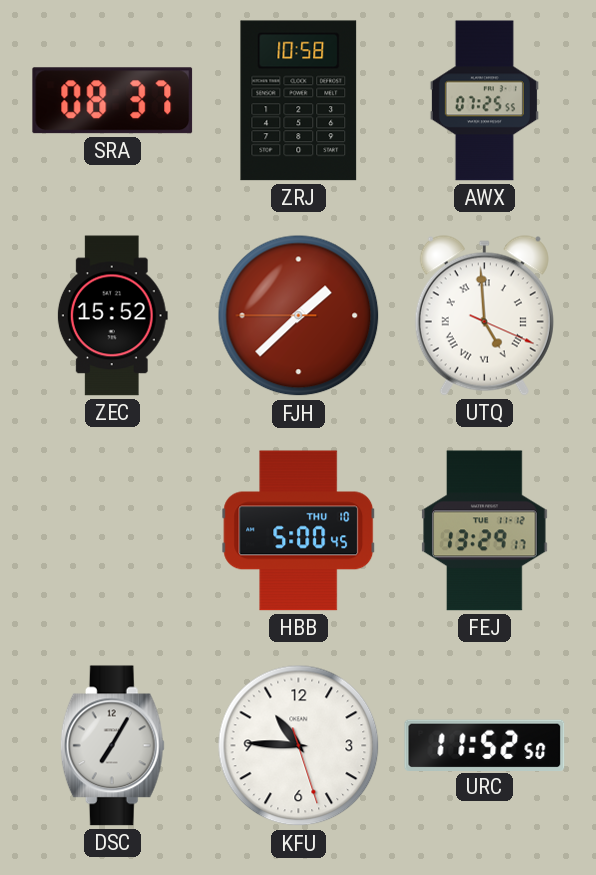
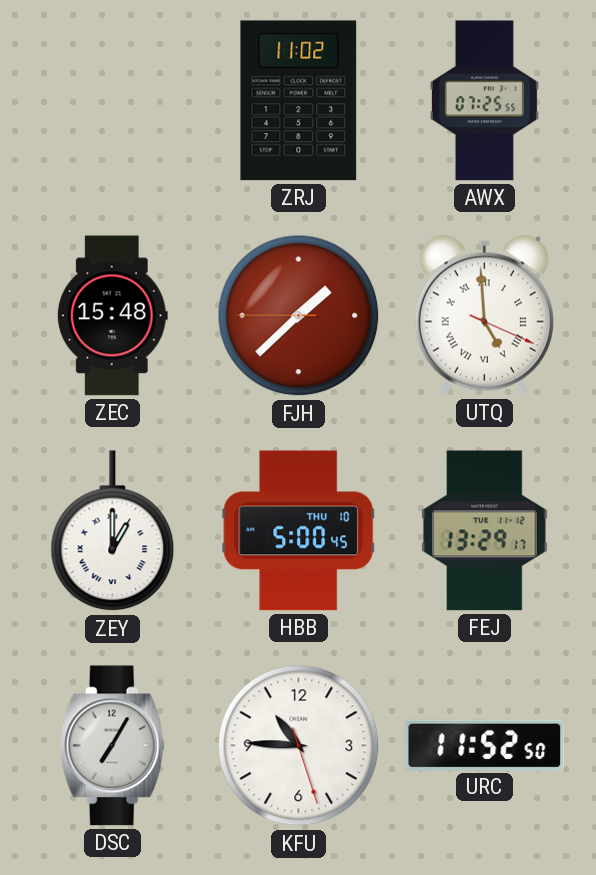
SRA: 08:37 -> none
ZRJ: 10:58 -> 11:02
ZEC: 15:52 -> 15:48
ZEY: none -> 1:00
